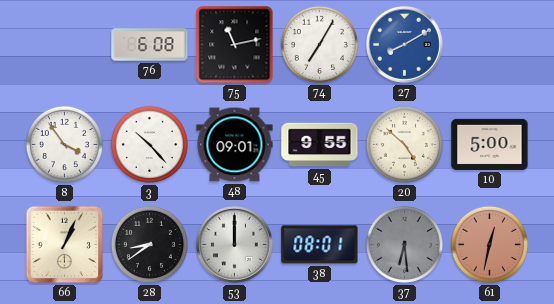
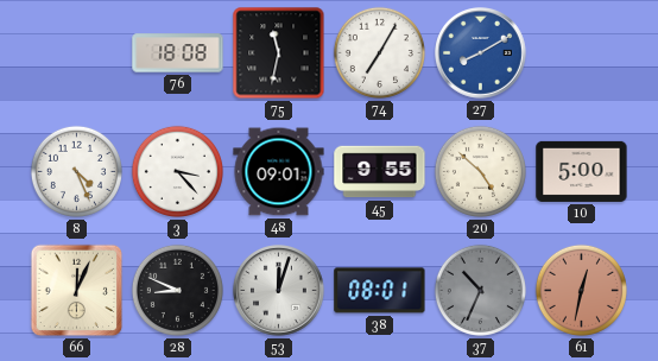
76: 6:08 -> 18:08
75: 11:13 -> 11:32
8: 3:54 -> 4:26
3: 10:23 -> 3:23
66: 1:04 -> 12:04
28: 8:39 -> 8:49
53: 12:00 -> 12:03
37: 6:29 -> 10:34
